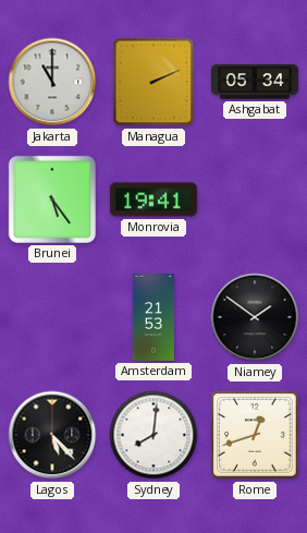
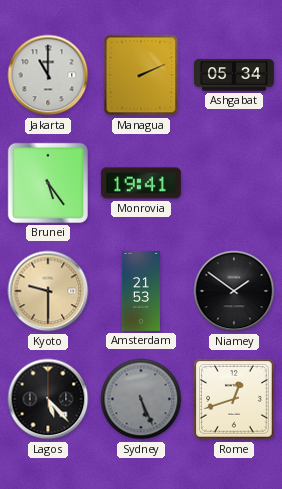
Kyoto: none -> 9:30
Sydney: 8:01 -> 5:26
Sydney dial: white -> grey
